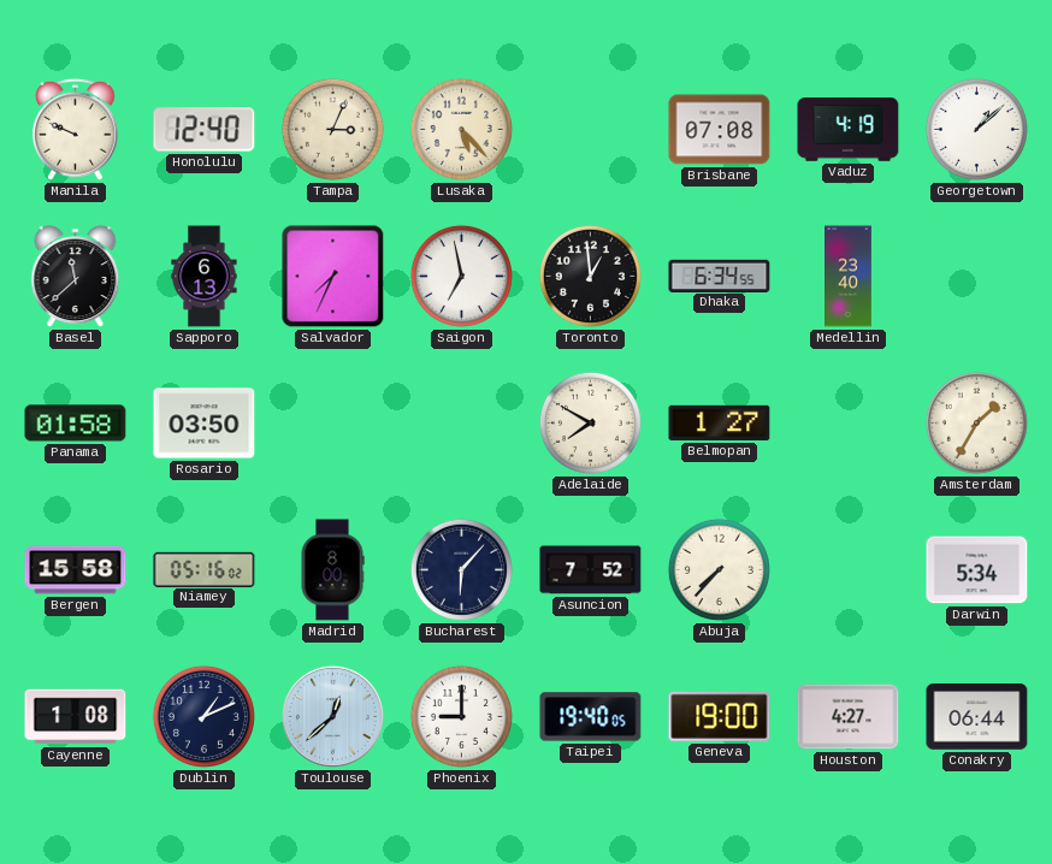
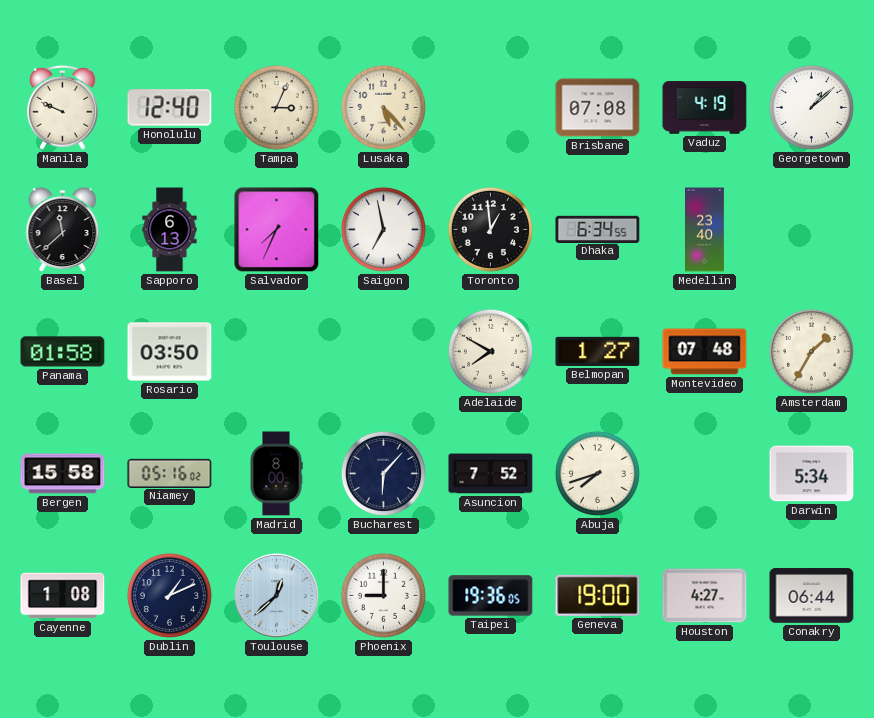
Montevideo: none -> 07:48
Abuja: 7:37 -> 7:42
Taipei: 19:40 -> 19:36
